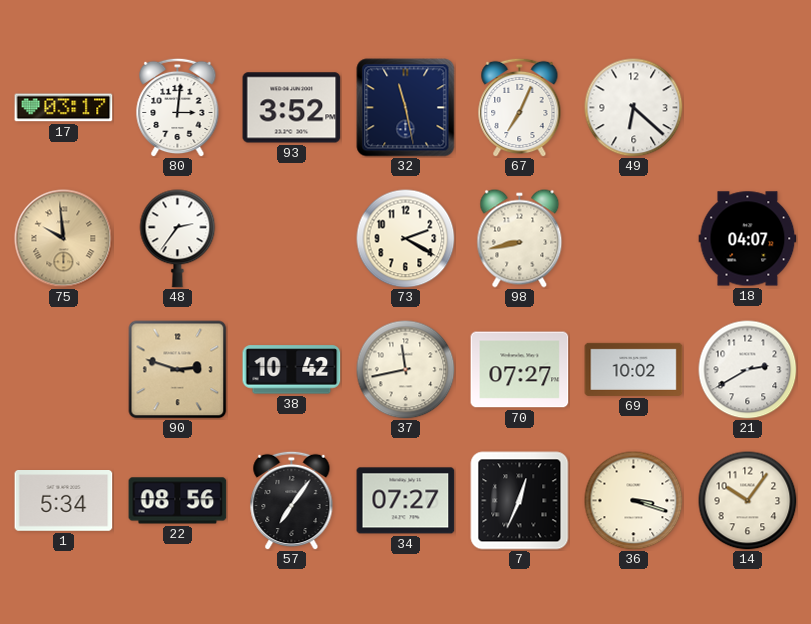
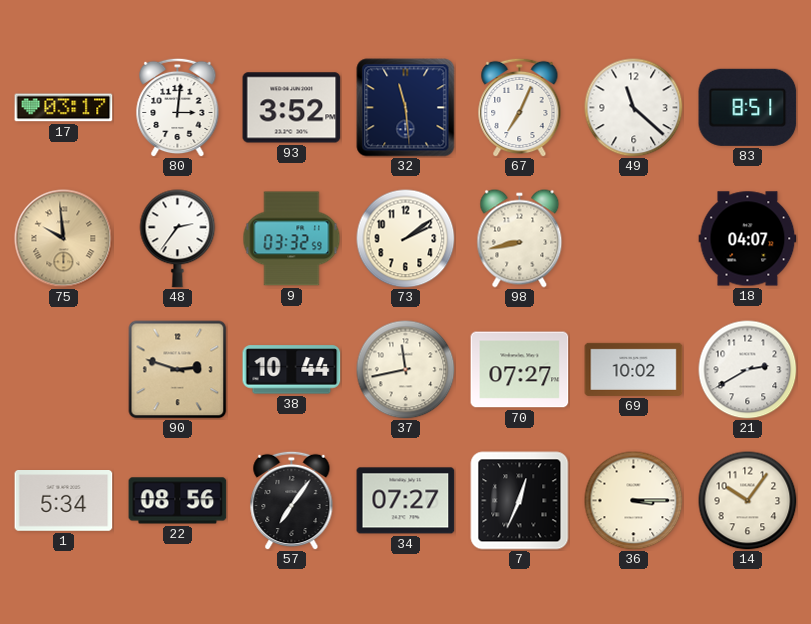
32: 11:28 -> 11:29
49: 6:22 -> 11:22
83: none -> 8:51
9: none -> 03:32
73: 2:20 -> 2:09
38: 10:42 -> 10:44
36: 3:18 -> 3:15
